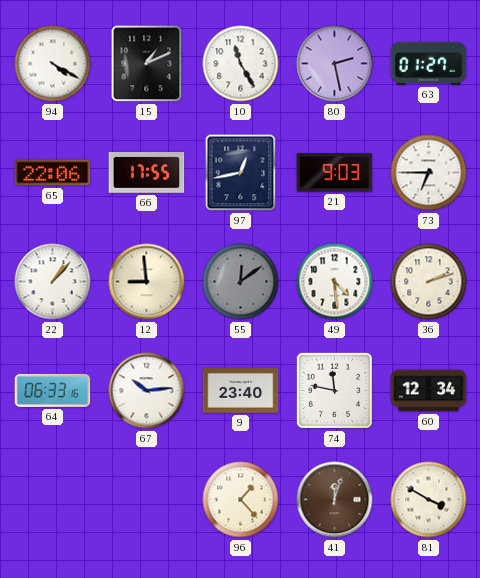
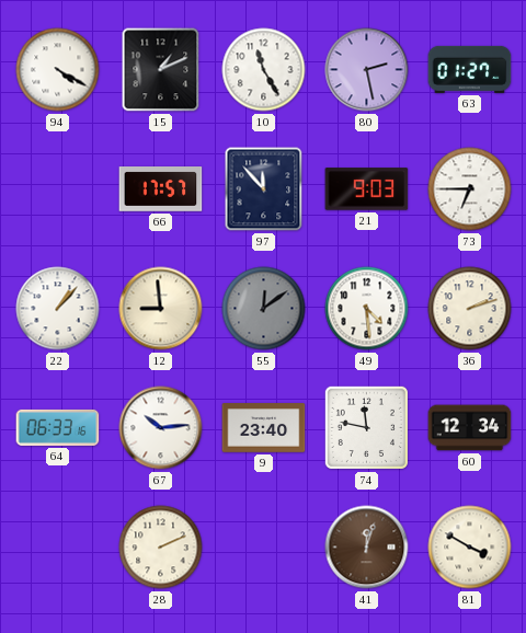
65: 22:06 -> none
66: 17:55 -> 17:57
97: 12:43 -> 11:53
28: none -> 2:11
96: 1:23 -> none
